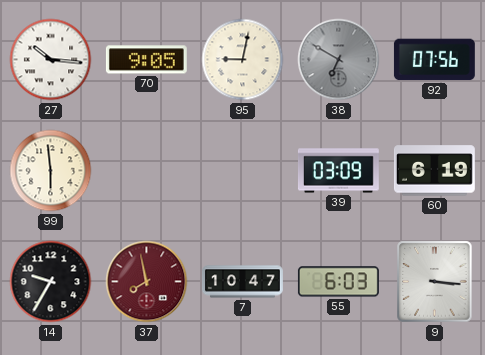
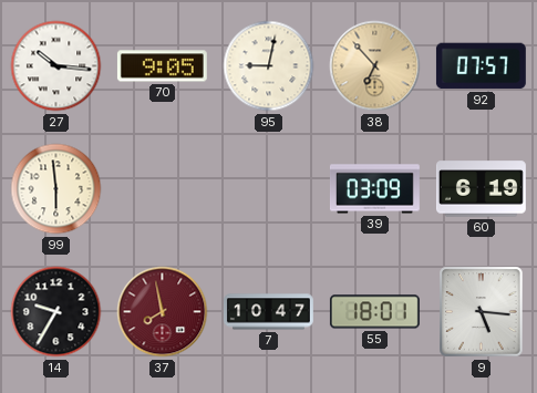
38: 6:50 -> 6:53
38 dial: grey -> champagne
92: 07:56 -> 07:57
55: 6:03 -> 18:01
9: 3:16 -> 5:16
